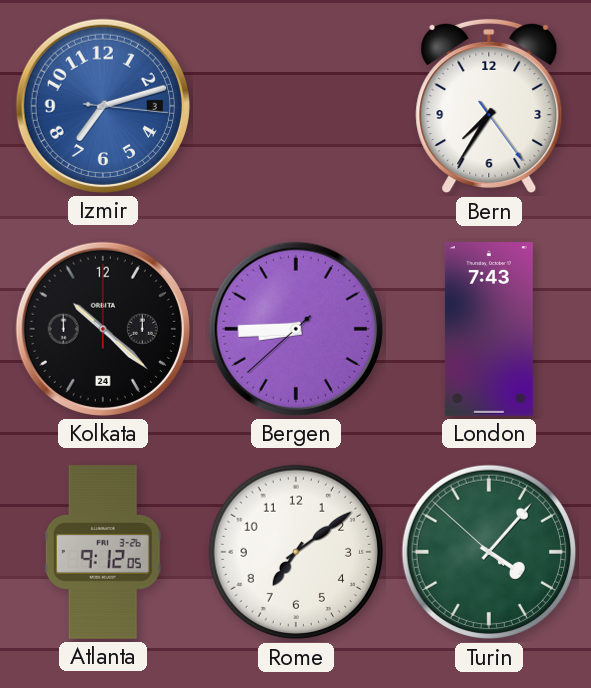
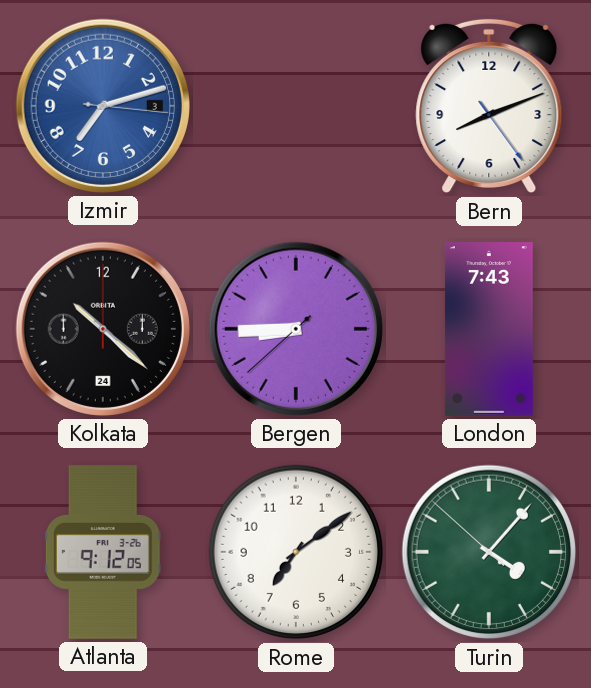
Bern: 7:35 -> 8:11
